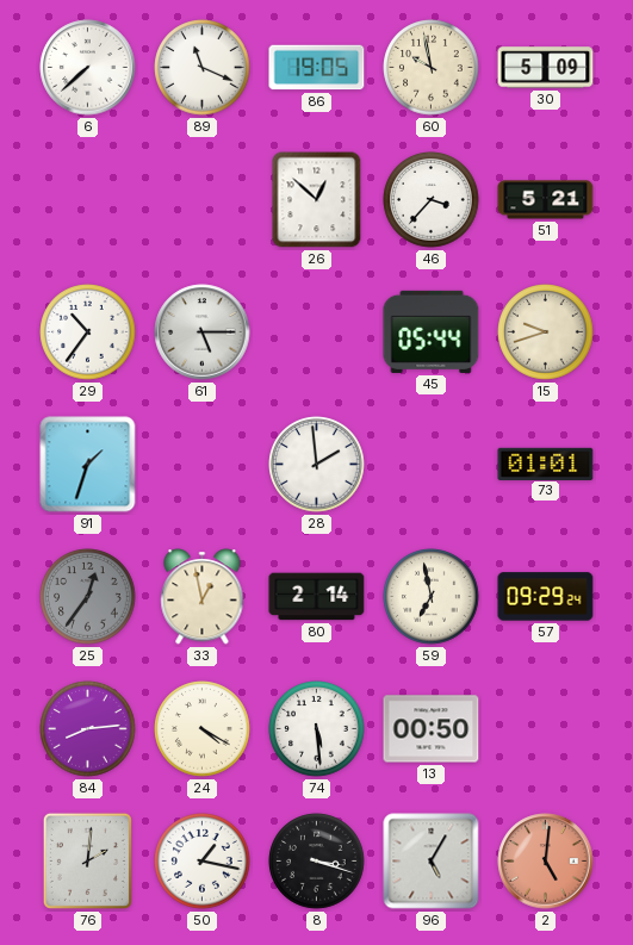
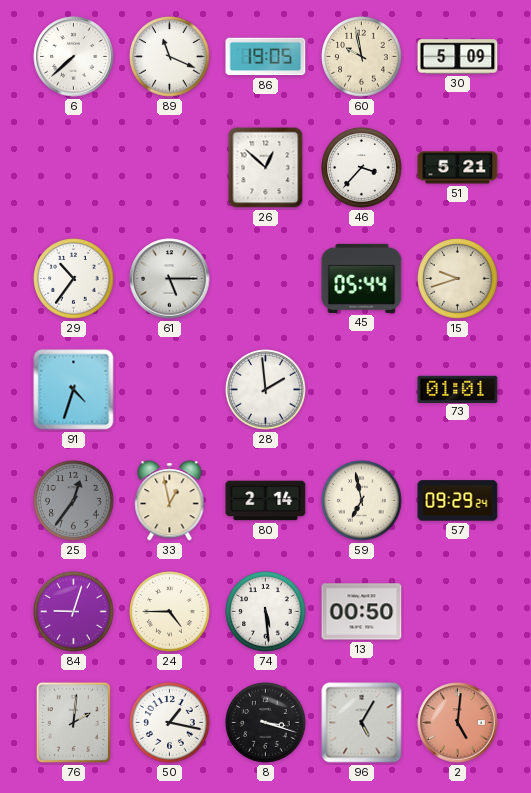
91: 1:33 -> 4:33
84: 8:14 -> 9:03
24: 4:20 -> 4:45
